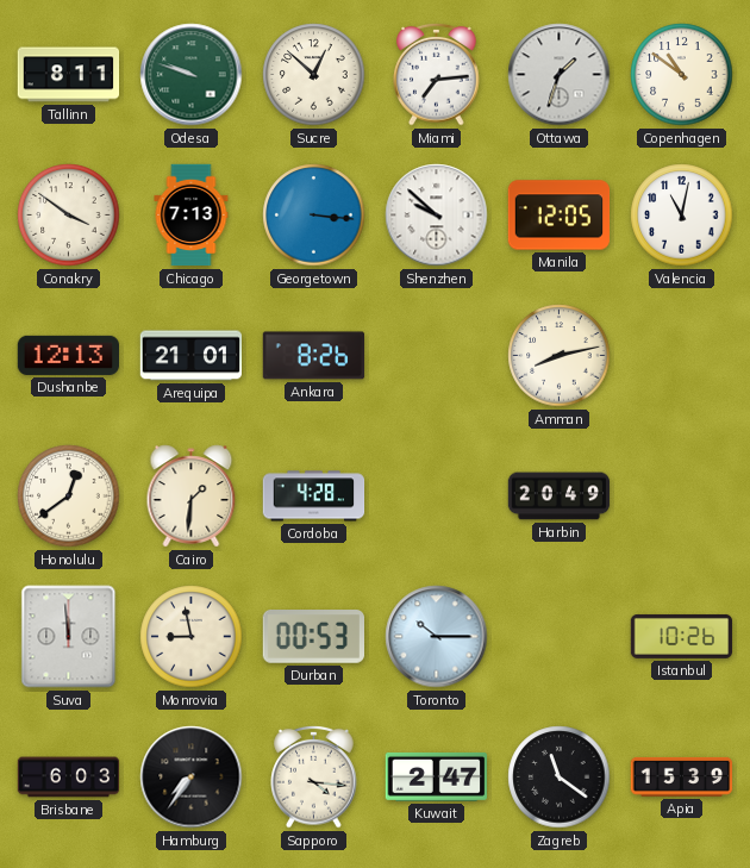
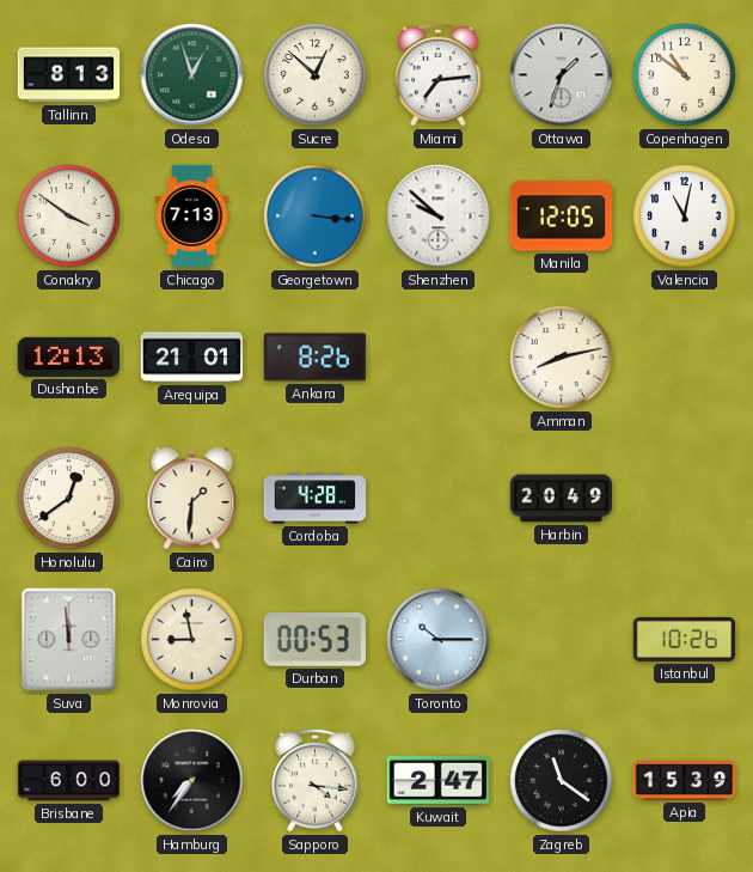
Tallinn: 8:11 -> 8:13
Odesa: 9:48 -> 12:57
Brisbane: 6:03 -> 6:00
